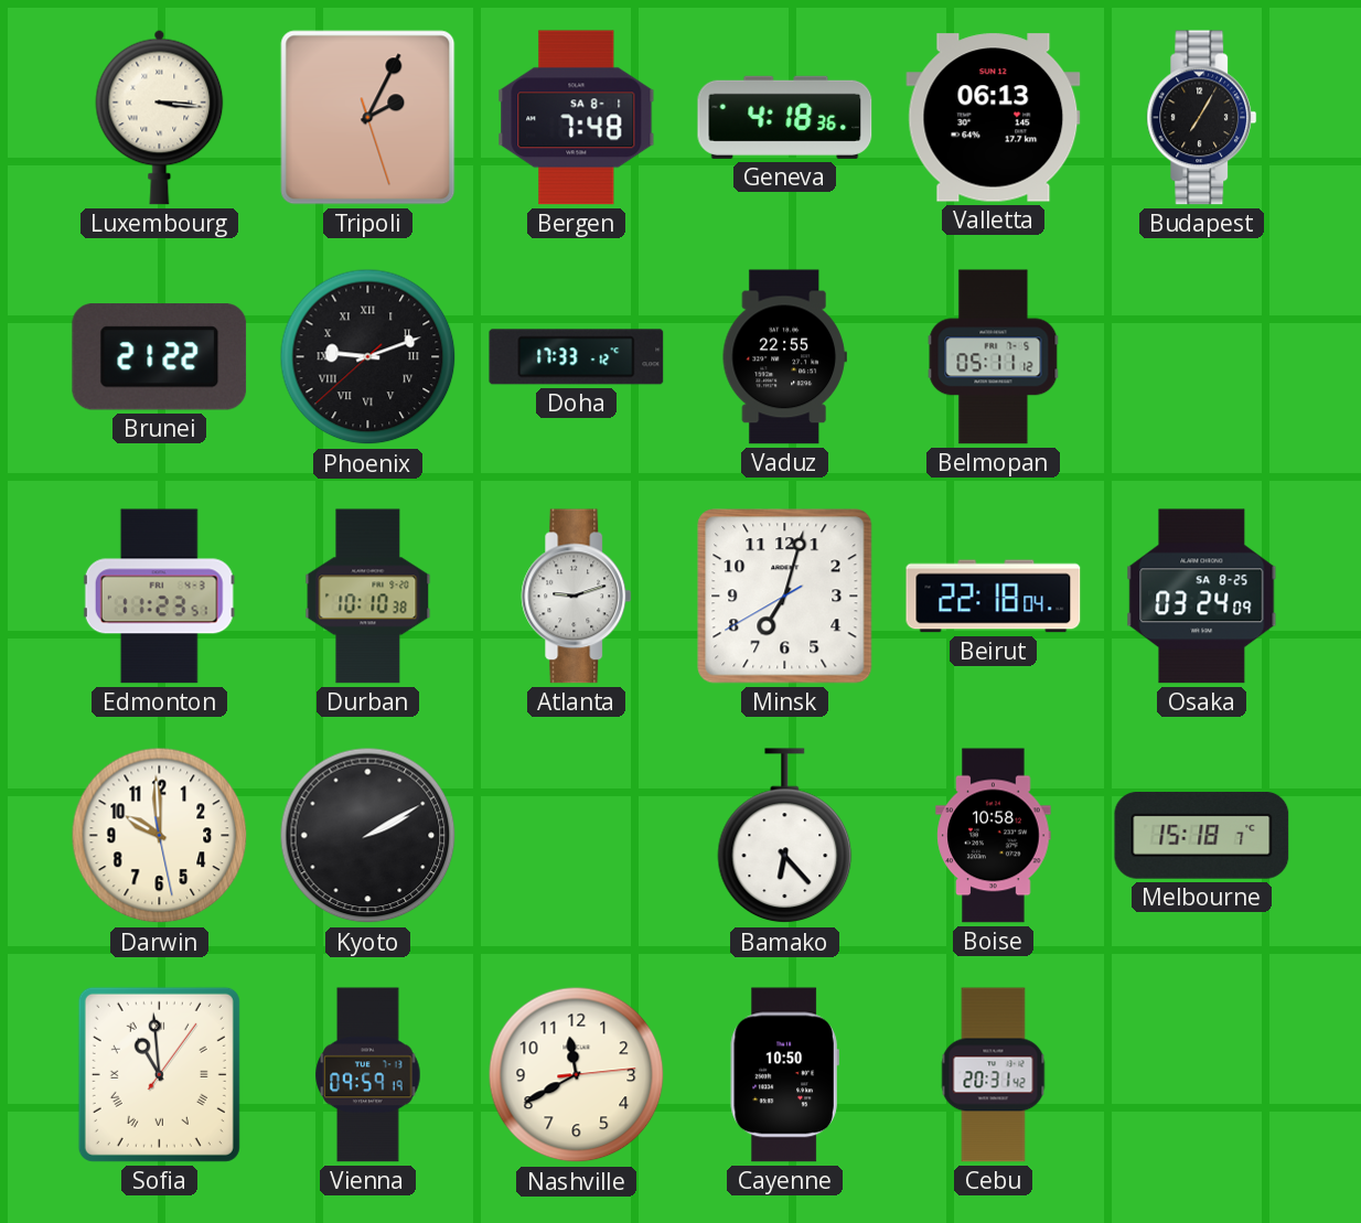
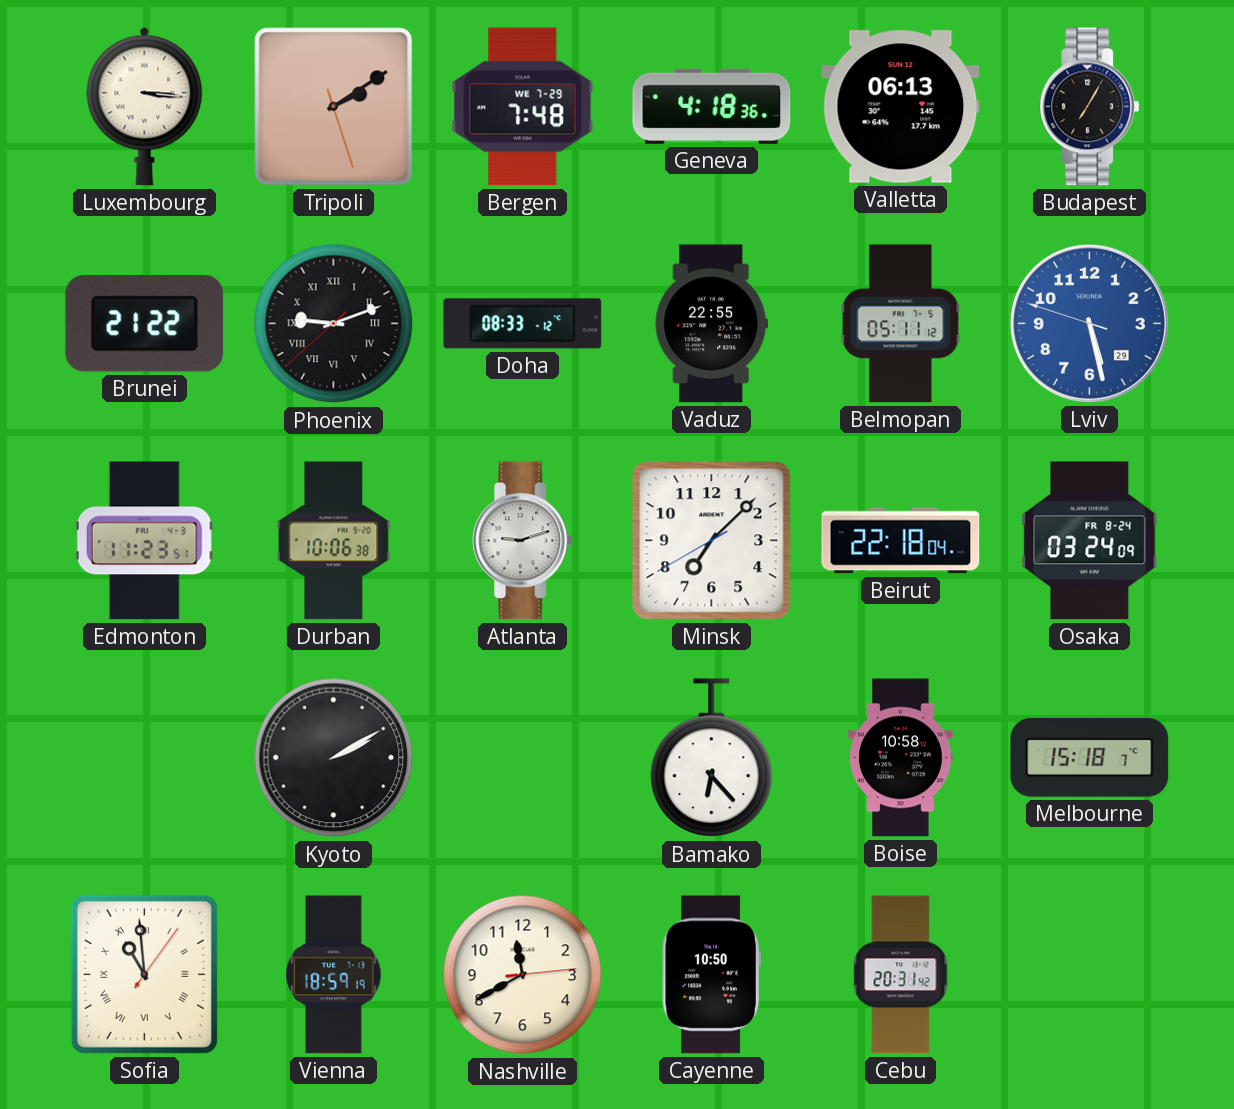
Tripoli: 2:04 -> 2:09
Bergen date: SA 8-1 -> WE 7-29
Doha: 17:33 -> 08:33
Lviv: none -> 5:27
Durban: 10:10 -> 10:06
Minsk: 7:02 -> 7:07
Osaka date: SA 8-25 -> FR 8-24
Darwin: 9:59 -> none
Vienna: 09:59 -> 18:59
